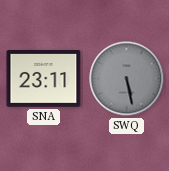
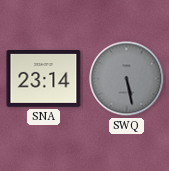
SNA: 23:11 -> 23:14
